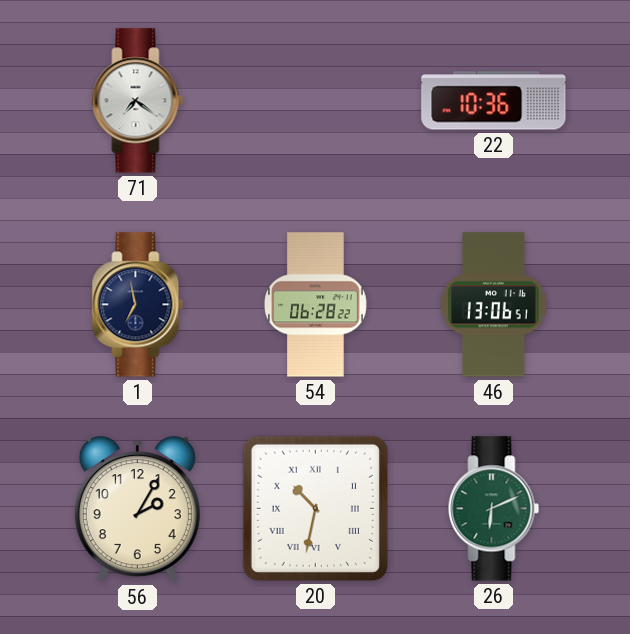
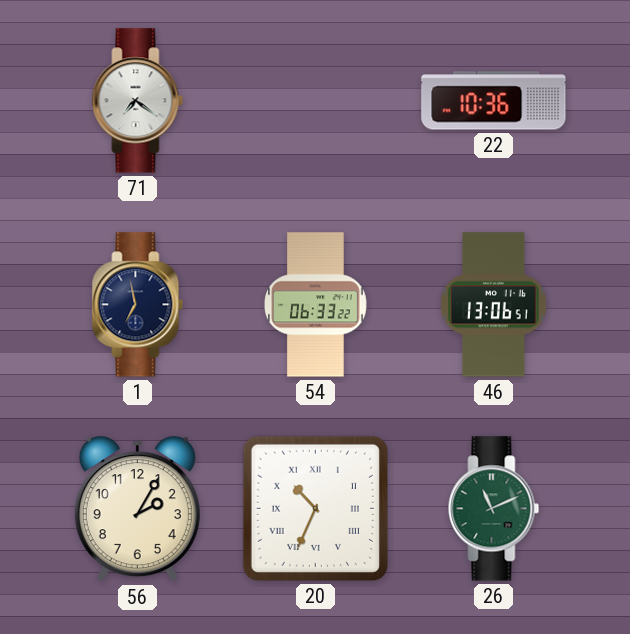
54: 06:28 -> 06:33
20: 10:32 -> 10:34
26: 6:11 -> 11:11
